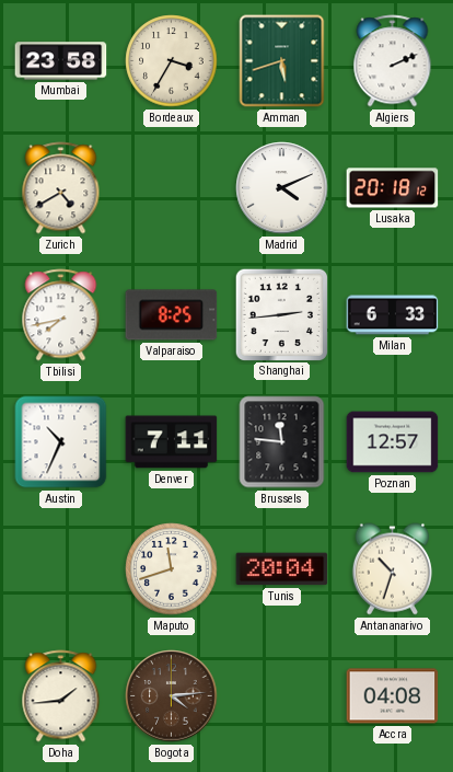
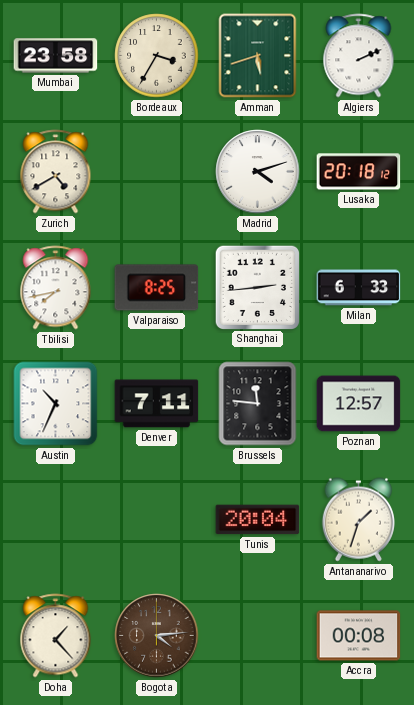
Madrid: 4:11 -> 4:12
Maputo: 11:42 -> none
Antananarivo: 10:33 -> 1:33
Doha: 1:44 -> 1:23
Accra: 04:08 -> 00:08
